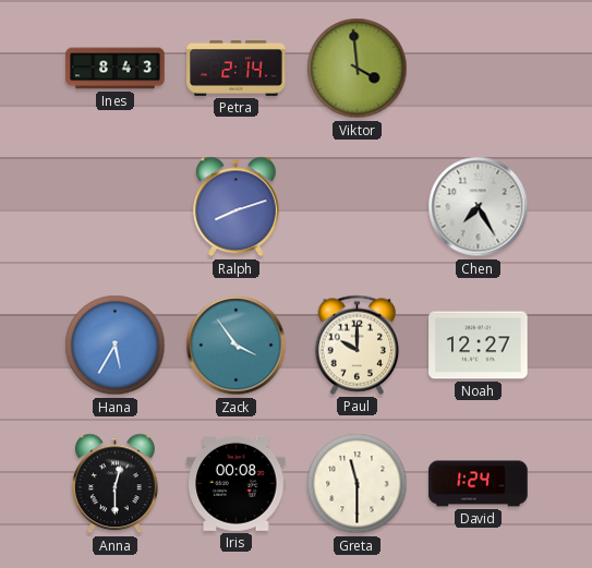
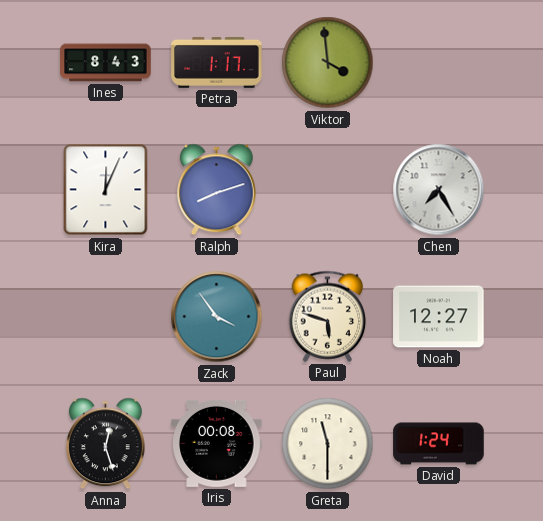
Petra: 2:14 -> 1:17
Kira: none -> 12:04
Hana: 5:35 -> none
Paul: 10:00 -> 5:48
Anna: 12:30 -> 12:27
